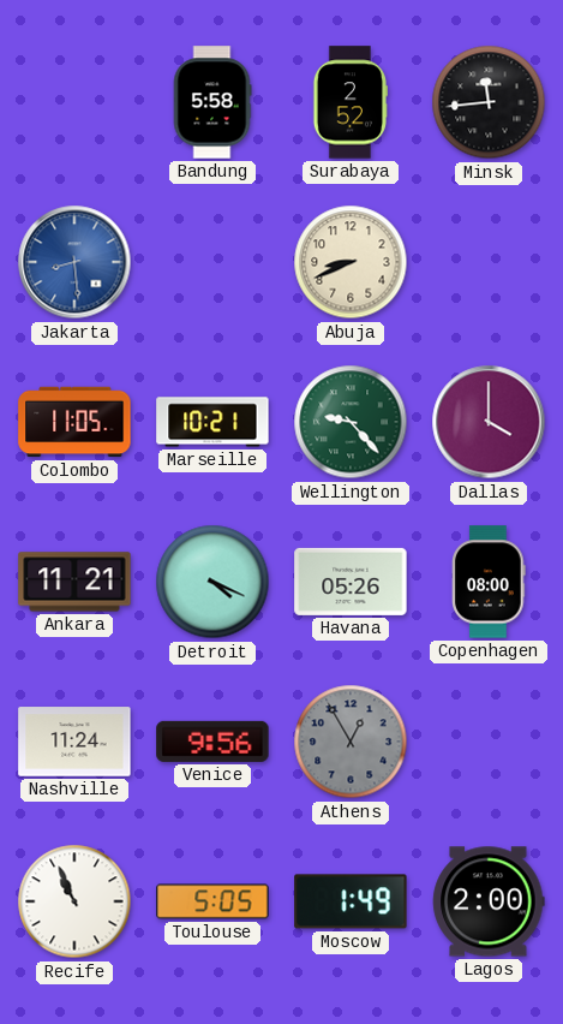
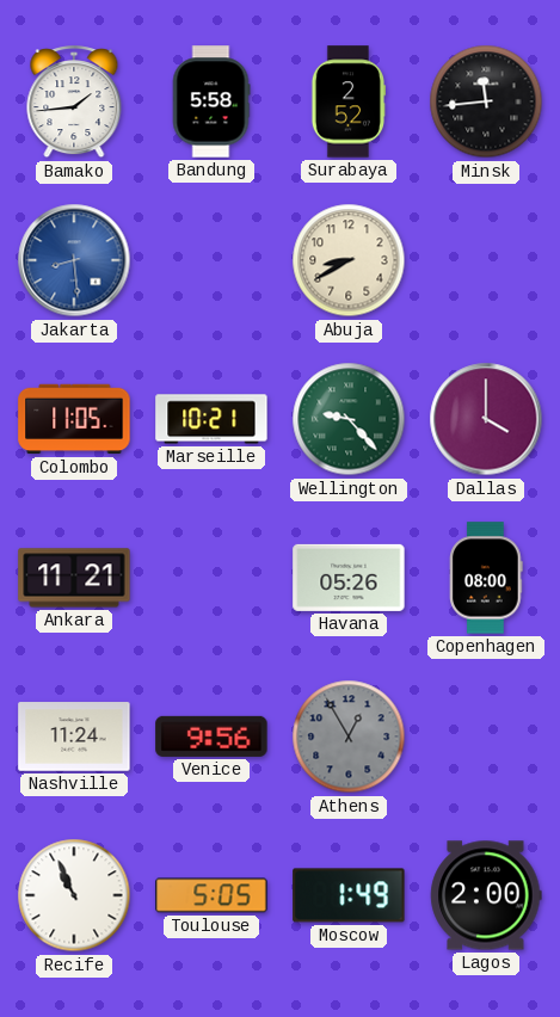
Bamako: none -> 1:44
Abuja: 8:41 -> 8:40
Detroit: 4:19 -> none
